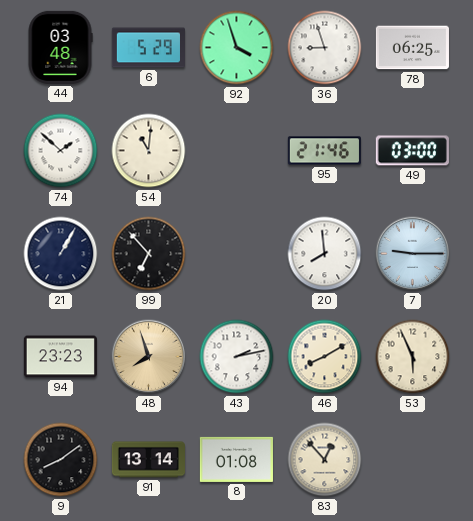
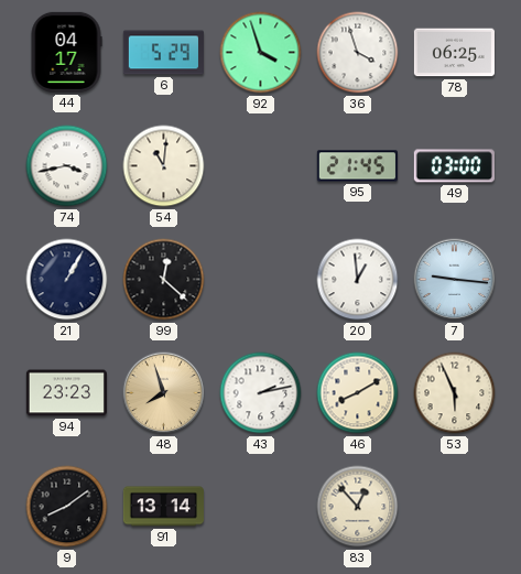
44: 03:48 -> 04:17
36: 8:57 -> 3:57
74: 1:52 -> 3:43
95: 21:46 -> 21:45
99: 6:53 -> 12:22
20: 7:59 -> 12:59
7: 9:15 -> 9:16
8: 01:08 -> none
